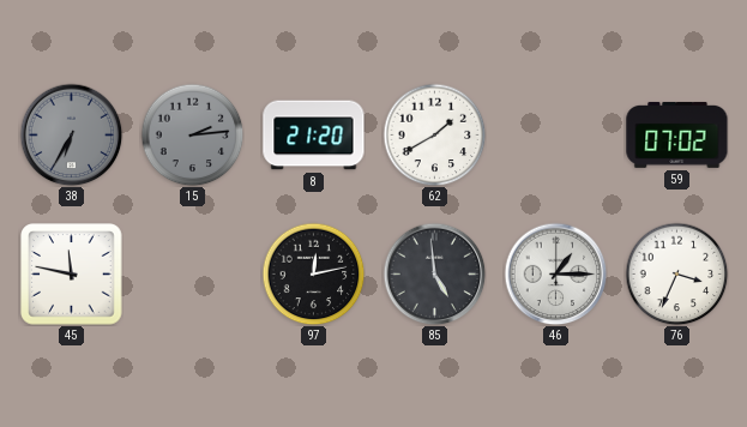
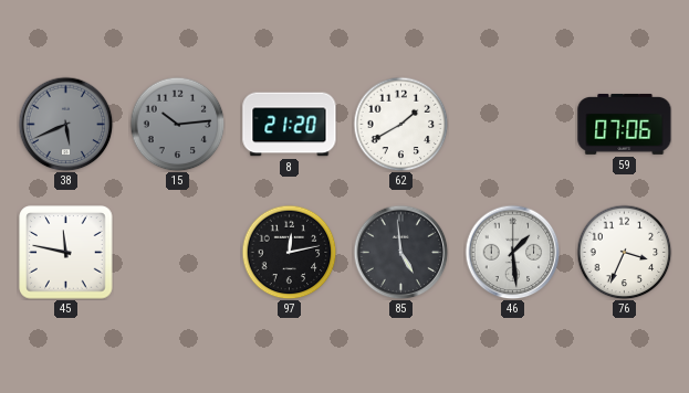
38: 6:35 -> 5:41
15: 2:14 -> 10:14
59: 07:02 -> 07:06
46: 1:15 -> 1:29
